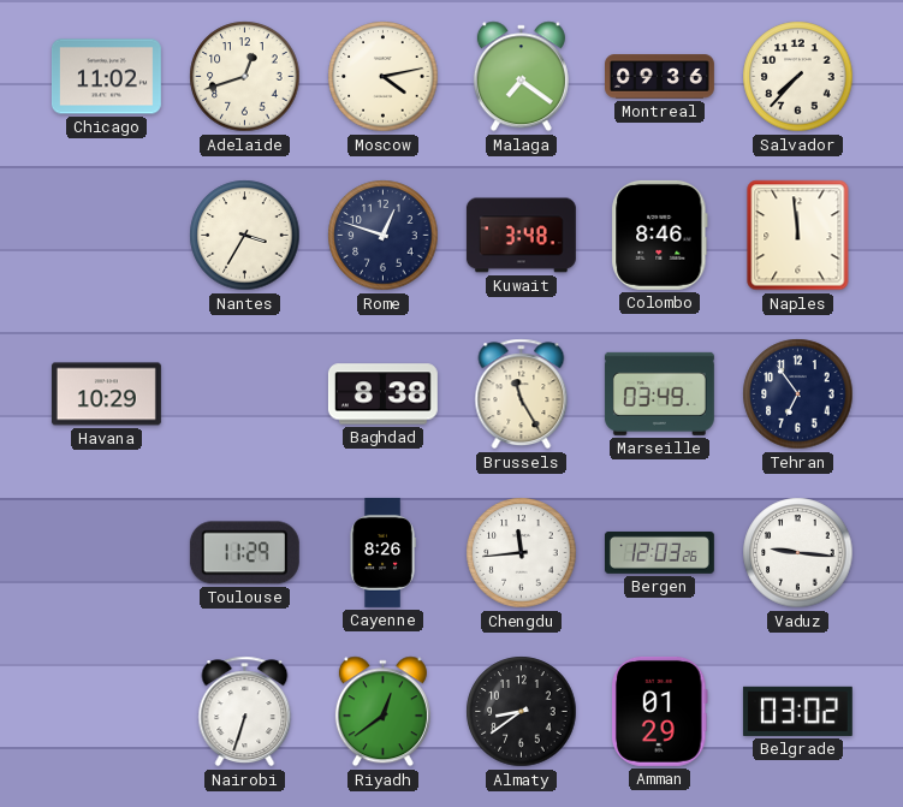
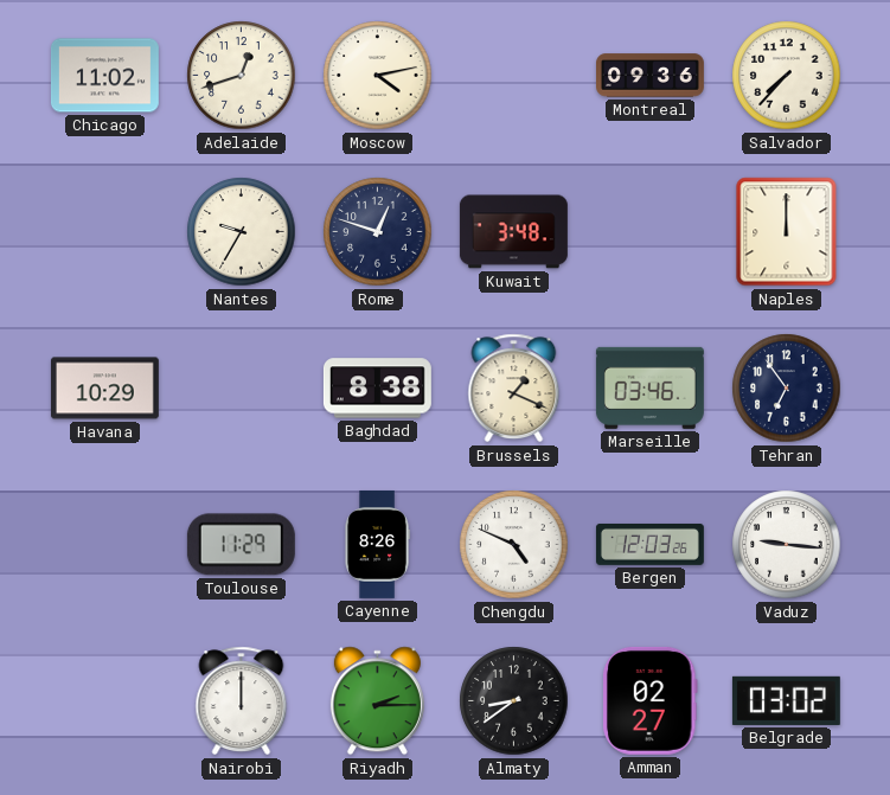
Malaga: 7:21 -> none
Nantes: 3:35 -> 9:35
Colombo: 8:46 -> none
Naples: 11:59 -> 12:00
Brussels: 11:25 -> 1:19
Marseille: 03:49 -> 03:46
Chengdu: 11:44 -> 4:49
Nairobi: 6:33 -> 12:00
Riyadh: 12:39 -> 2:15
Amman: 01:29 -> 02:27
